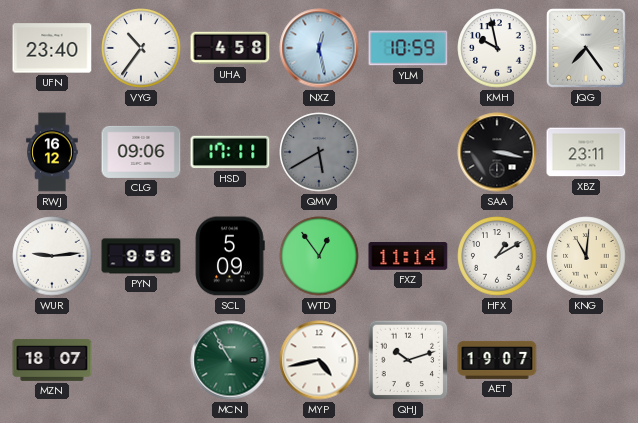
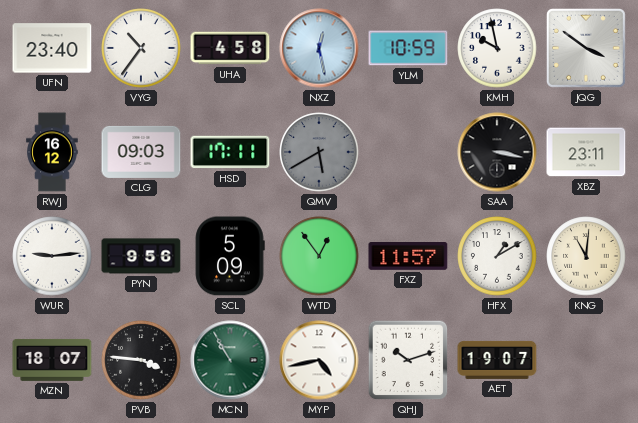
JQG: 7:24 -> 3:51
CLG: 09:06 -> 09:03
FXZ: 11:14 -> 11:57
PVB: none -> 3:46
